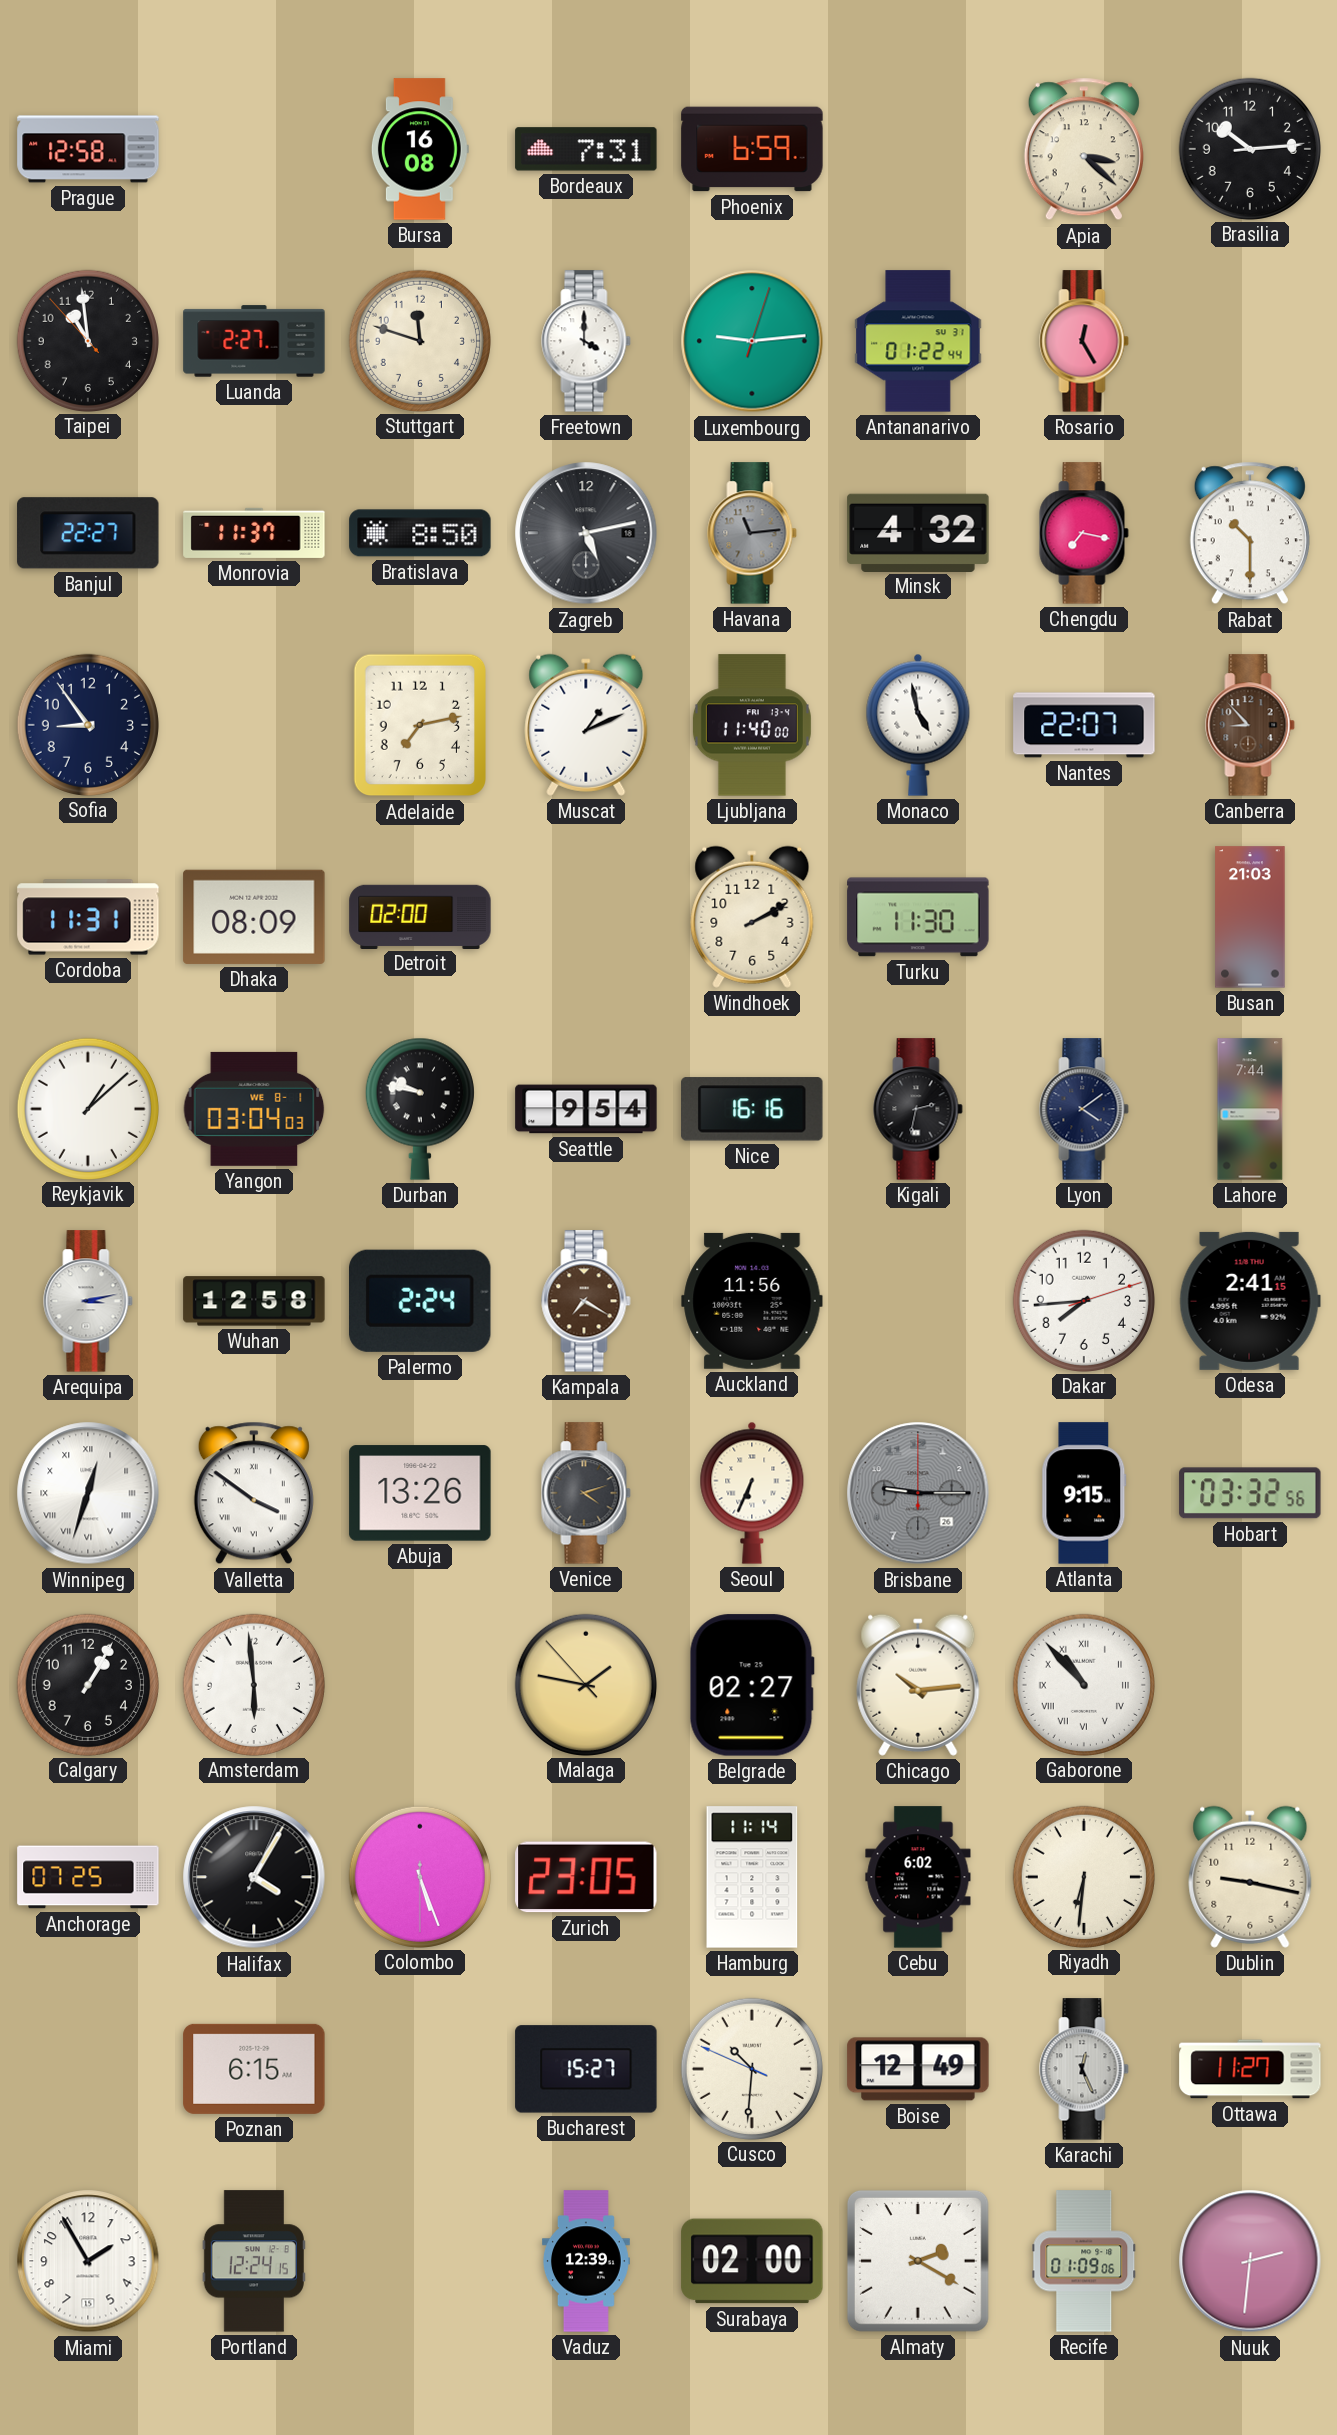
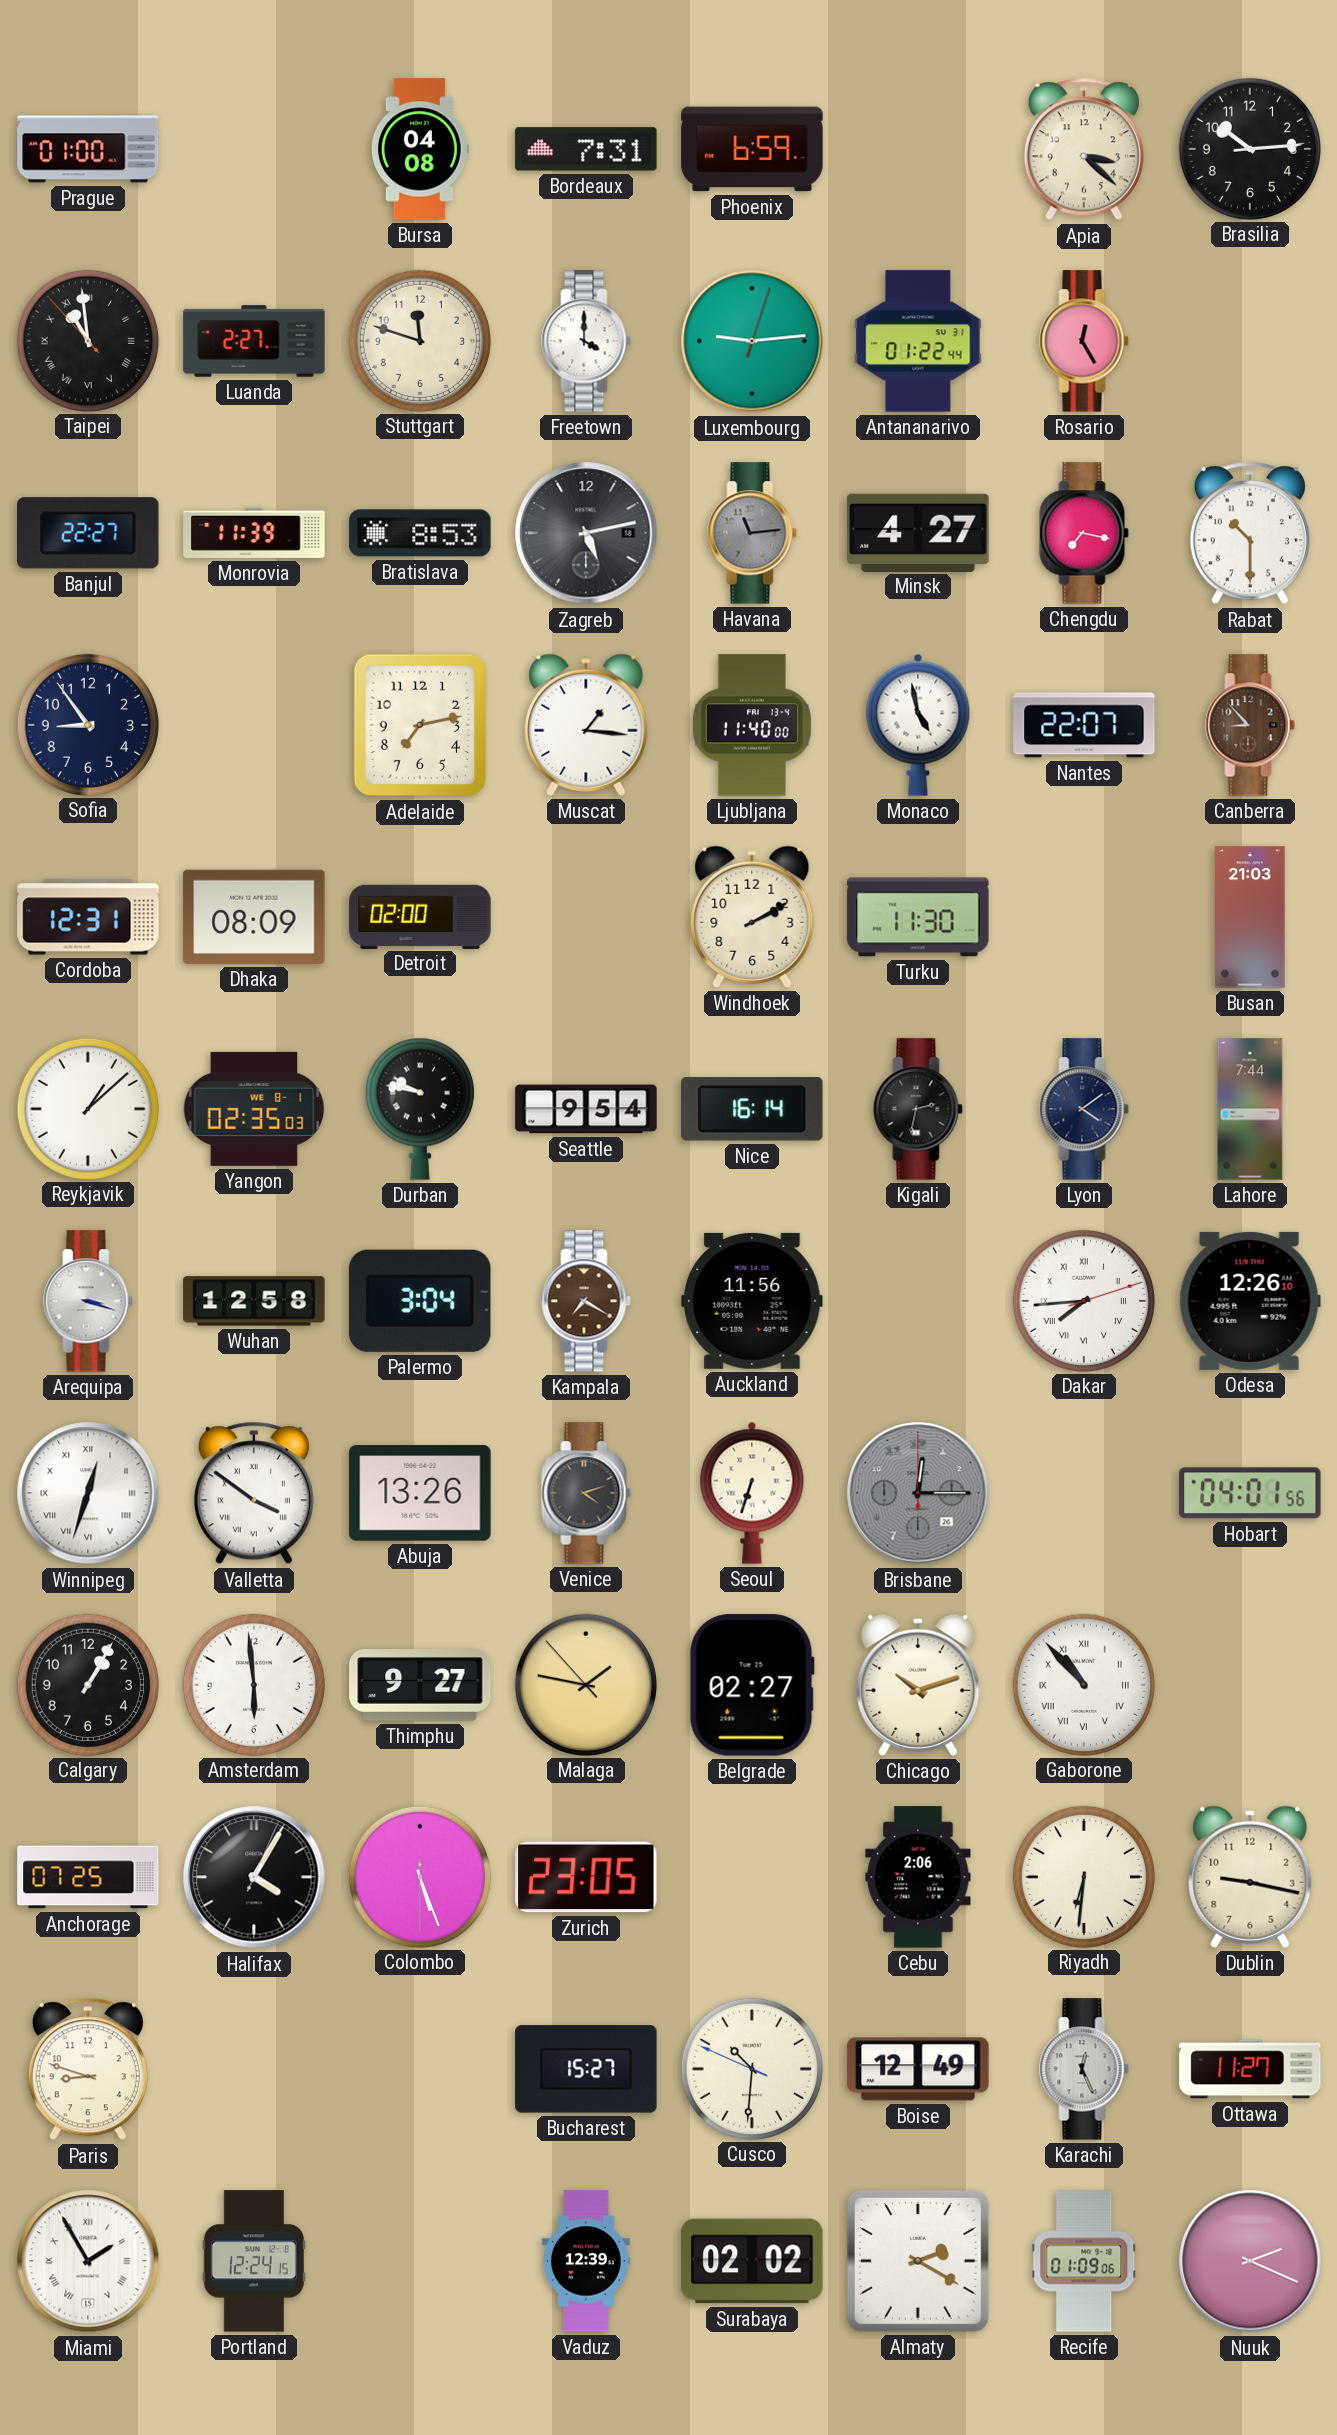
Prague: 12:58 -> 01:00
Bursa: 16:08 -> 04:08
Taipei numerals: Arabic -> Roman
Monrovia: 11:37 -> 11:39
Bratislava: 8:50 -> 8:53
Minsk: 4:32 -> 4:27
Muscat: 1:11 -> 1:16
Cordoba: 11:31 -> 12:31
Yangon: 03:04 -> 02:35
Nice: 16:16 -> 16:14
Arequipa: 3:13 -> 3:18
Palermo: 2:24 -> 3:04
Dakar numerals: Arabic -> Roman
Odesa: 2:41 -> 12:26
Seoul: 6:34 -> 6:33
Brisbane: 9:15 -> 12:15
Atlanta: 9:15 -> none
Hobart: 03:32 -> 04:01
Thimphu: none -> 9:27
Chicago: 10:14 -> 10:12
Hamburg: 11:14 -> none
Cebu: 6:02 -> 2:06
Paris: none -> 8:48
Poznan: 6:15 -> none
Miami numerals: Arabic -> Roman
Surabaya: 02:00 -> 02:02
Nuuk: 2:31 -> 2:19
